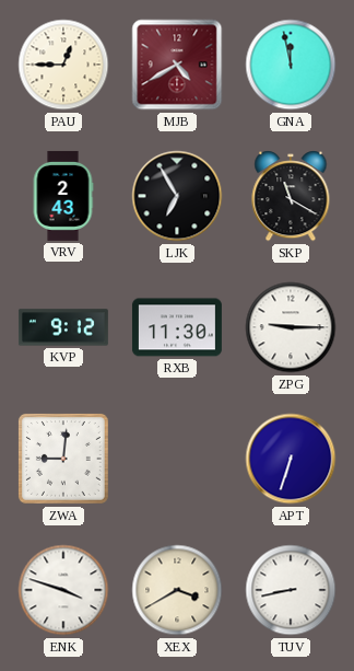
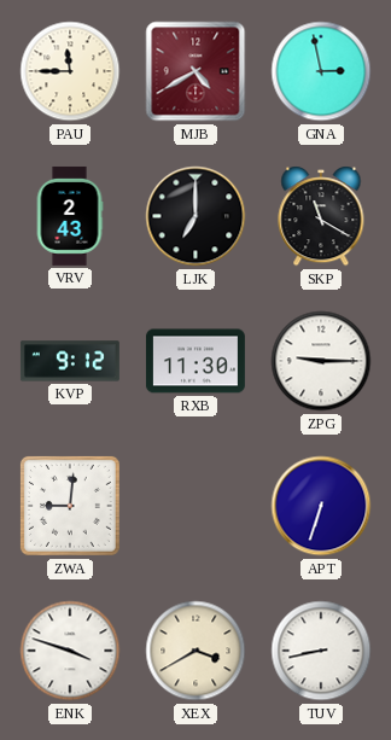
PAU: 12:45 -> 11:45
GNA: 11:58 -> 2:58
LJK: 6:55 -> 7:00
